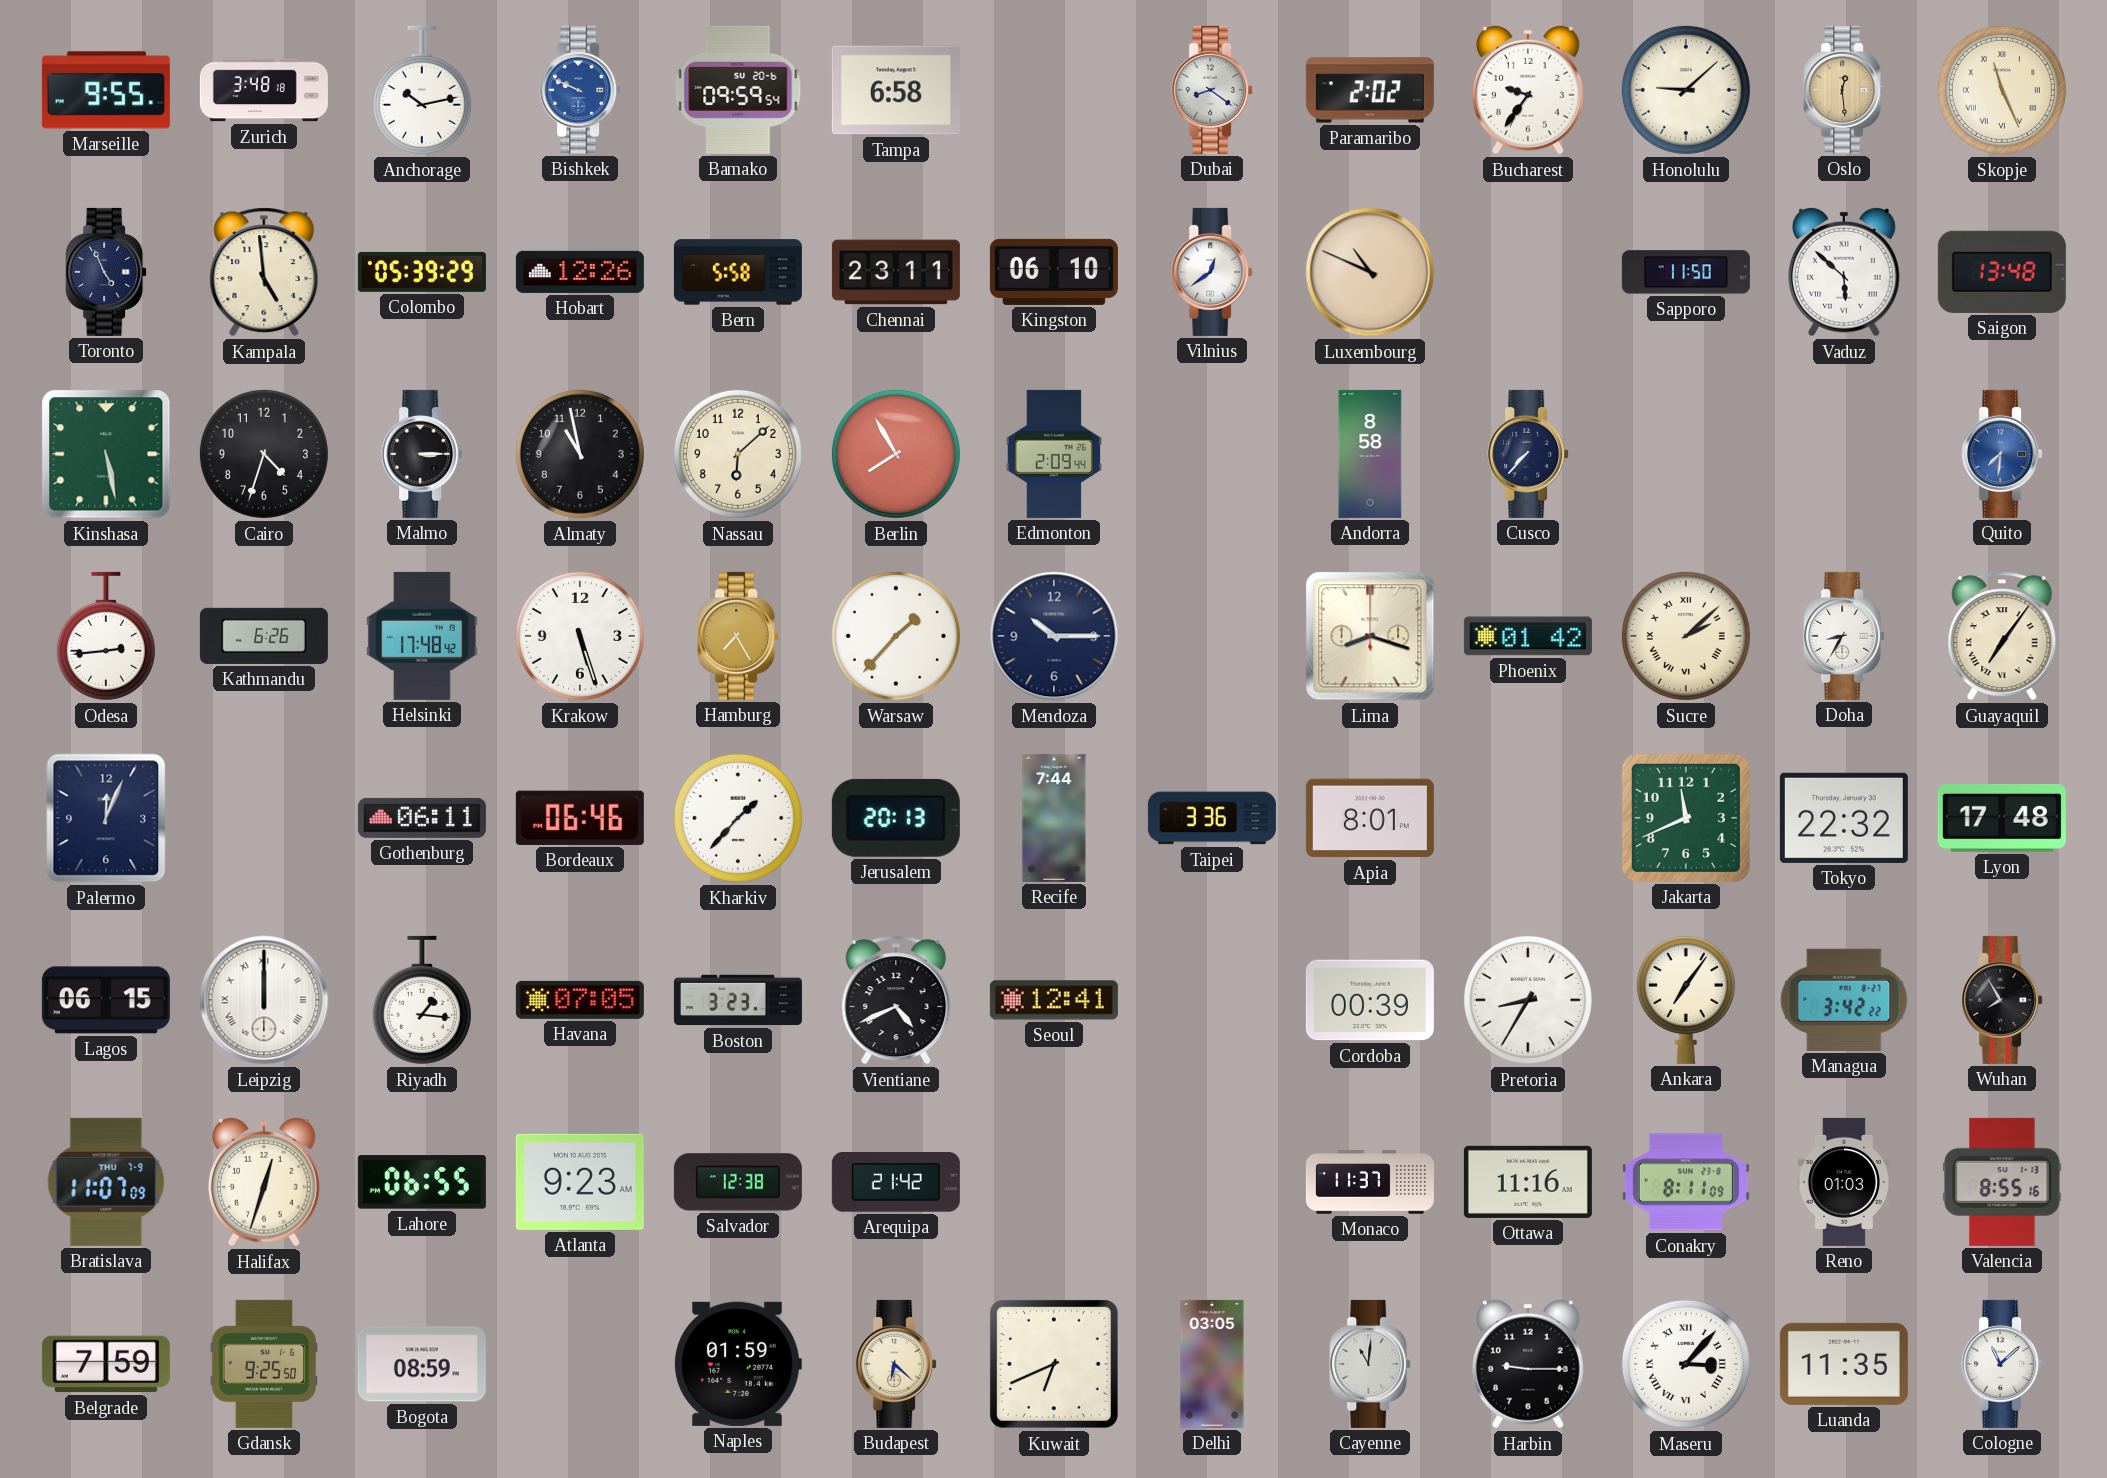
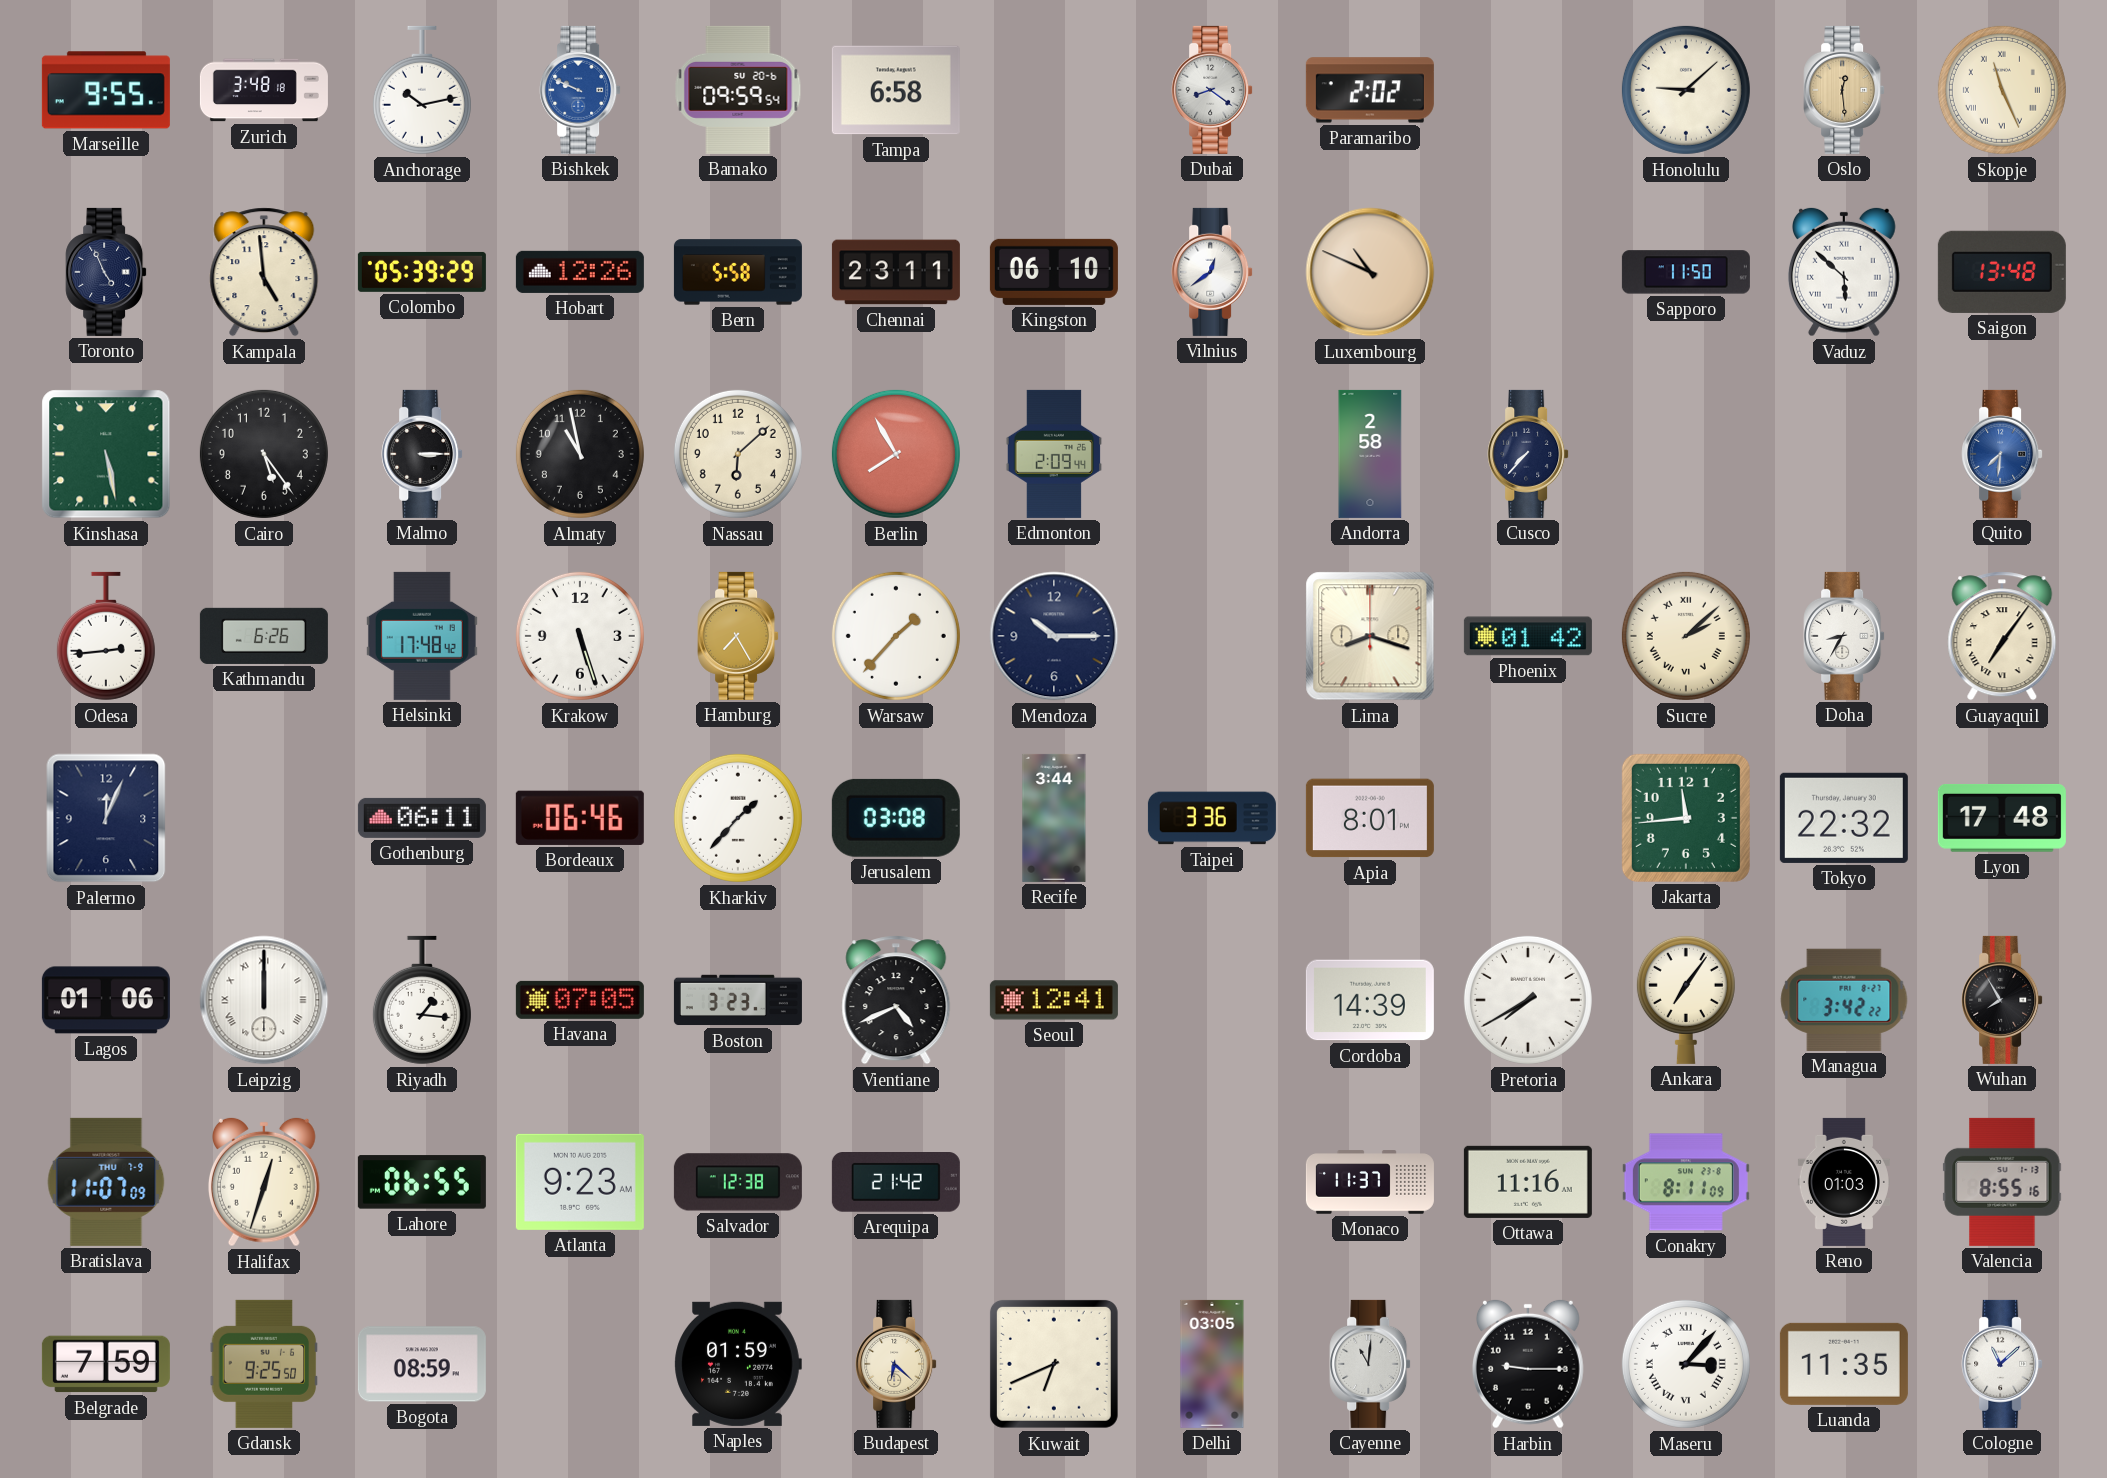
Bucharest: 9:36 -> none
Cairo: 4:33 -> 5:24
Andorra: 8:58 -> 2:58
Jerusalem: 20:13 -> 03:08
Recife: 7:44 -> 3:44
Jakarta: 11:41 -> 11:44
Lagos: 06:15 -> 01:06
Cordoba: 00:39 -> 14:39
Pretoria: 8:35 -> 7:40
